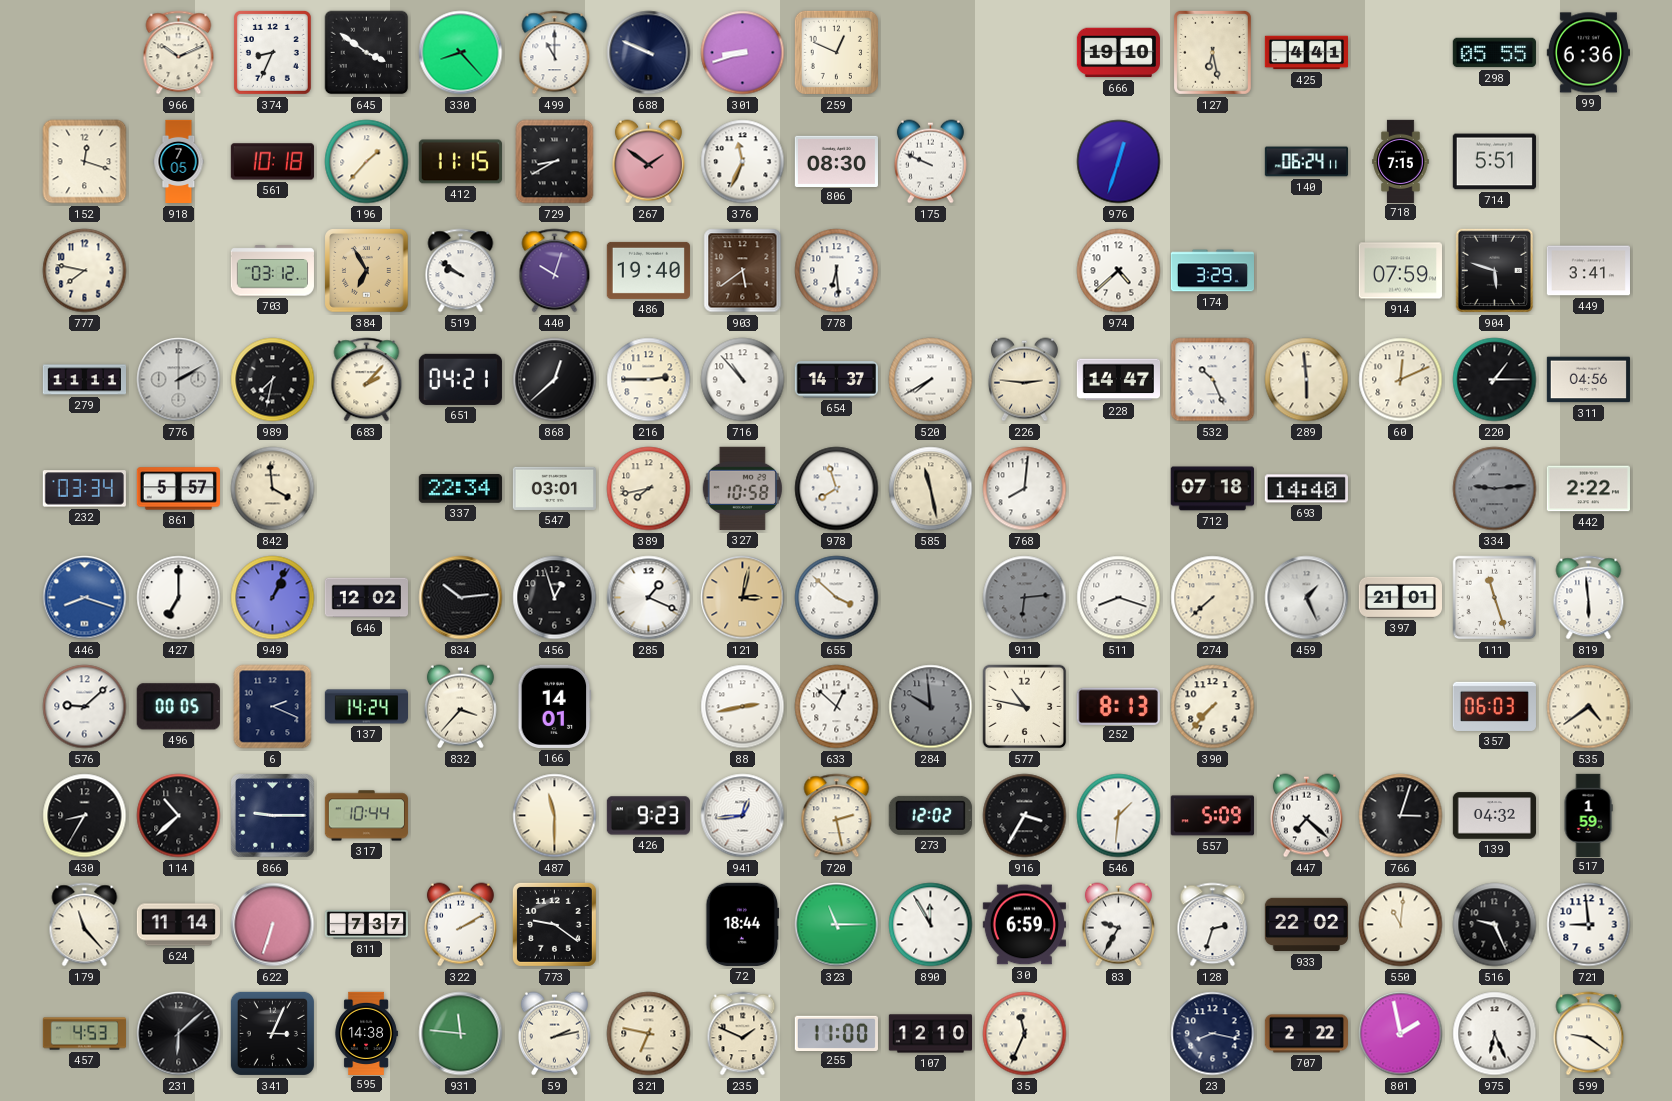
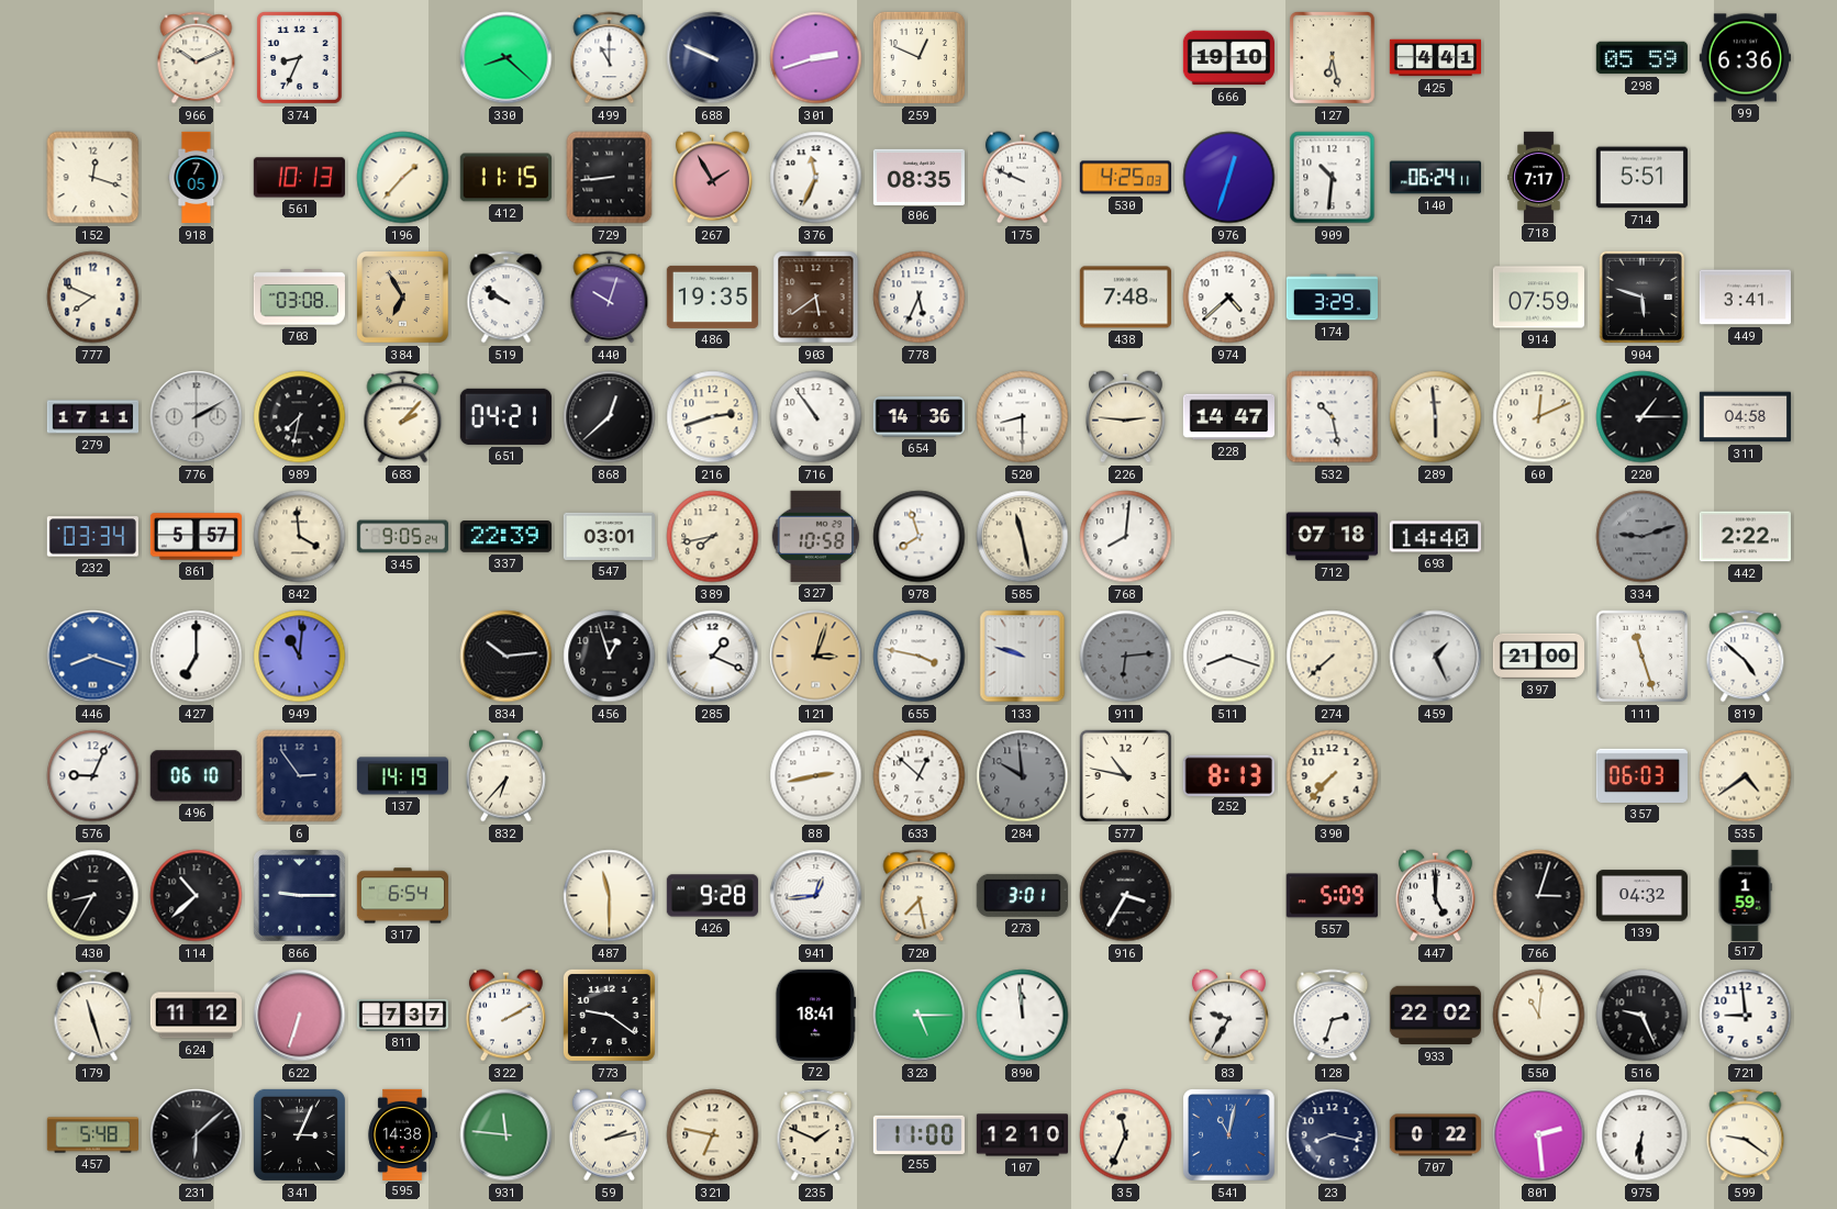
645: 3:51 -> none
330: 8:23 -> 8:22
301: 8:42 -> 2:42
298: 05:55 -> 05:59
561: 10:18 -> 10:13
729: 8:40 -> 8:44
267: 1:51 -> 1:55
806: 08:30 -> 08:35
530: none -> 4:25
909: none -> 10:31
718: 7:15 -> 7:17
777: 7:47 -> 7:49
703: 03:12 -> 03:08
486: 19:40 -> 19:35
778: 6:29 -> 5:34
438: none -> 7:48
279: 11:11 -> 17:11
216: 2:45 -> 2:42
716: 10:53 -> 10:54
654: 14:37 -> 14:36
520: 7:40 -> 8:30
532: 10:26 -> 10:28
311: 04:56 -> 04:58
345: none -> 9:05
337: 22:34 -> 22:39
334: 9:14 -> 9:12
949: 1:04 -> 11:01
646: 12:02 -> none
121: 3:02 -> 3:03
655: 3:52 -> 3:47
133: none -> 9:48
397: 21:01 -> 21:00
819: 5:59 -> 4:52
576: 9:08 -> 9:04
496: 00:05 -> 06:10
6: 2:19 -> 2:54
137: 14:24 -> 14:19
832: 3:37 -> 6:37
166: 14:01 -> none
317: 10:44 -> 6:54
426: 9:23 -> 9:28
720: 2:28 -> 7:28
273: 12:02 -> 3:01
546: 1:31 -> none
447: 7:22 -> 5:00
179: 11:23 -> 11:27
624: 11:14 -> 11:12
72: 18:44 -> 18:41
323: 11:15 -> 5:15
890: 11:55 -> 11:59
30: 6:59 -> none
457: 4:53 -> 5:48
541: none -> 11:02
707: 2:22 -> 0:22
801: 1:58 -> 2:29
975: 6:26 -> 6:31
